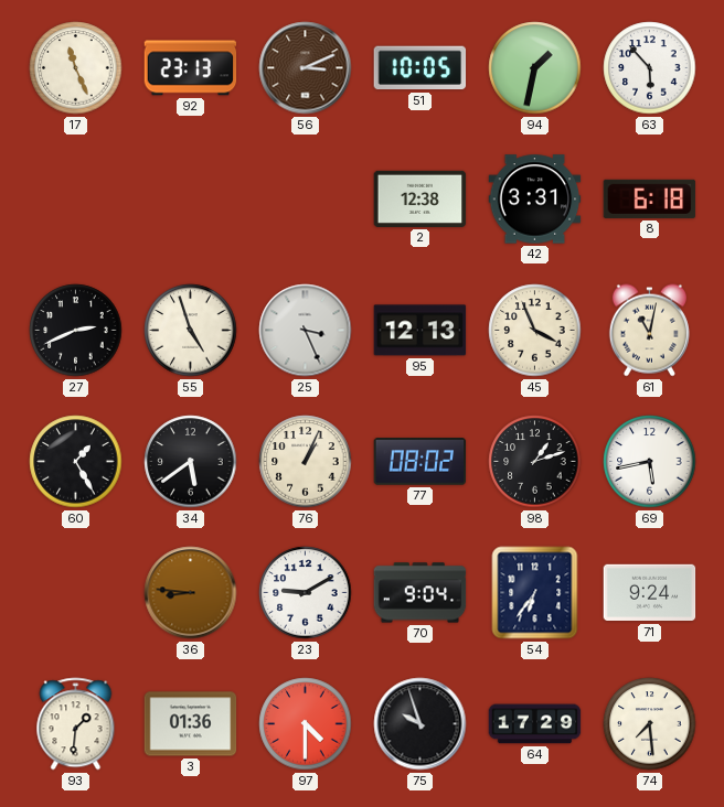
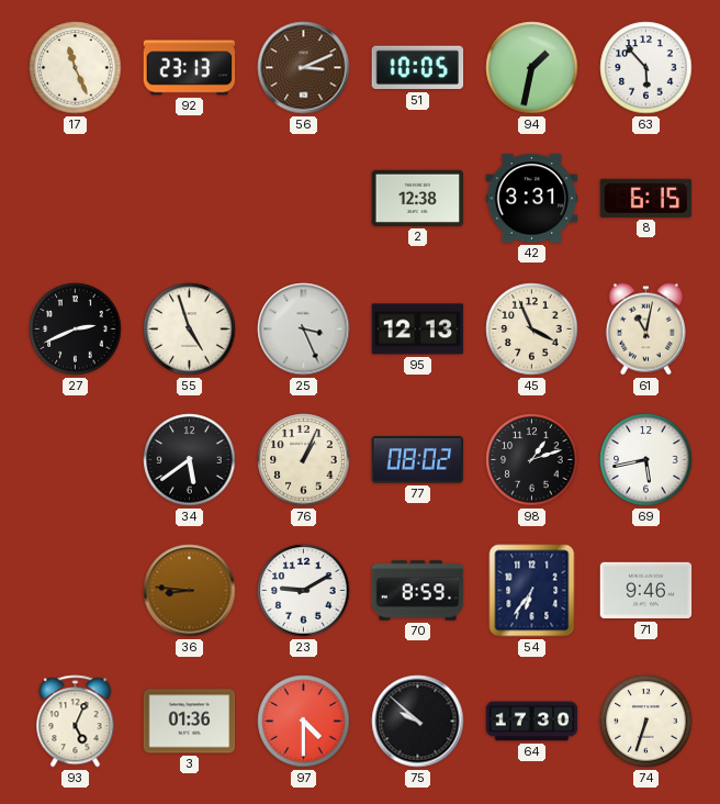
8: 6:18 -> 6:15
60: 1:25 -> none
70: 9:04 -> 8:59
71: 9:24 -> 9:46
93: 1:31 -> 5:04
75: 9:57 -> 9:52
64: 17:29 -> 17:30
74: 7:29 -> 6:33
